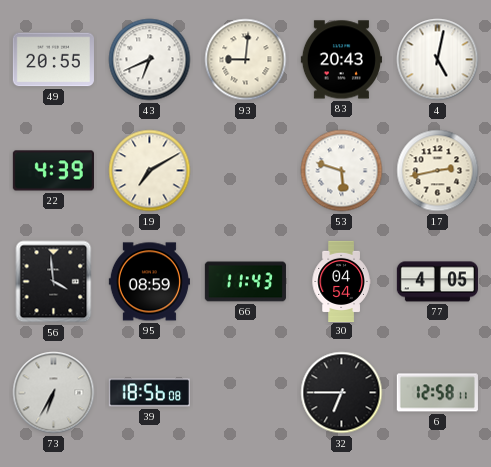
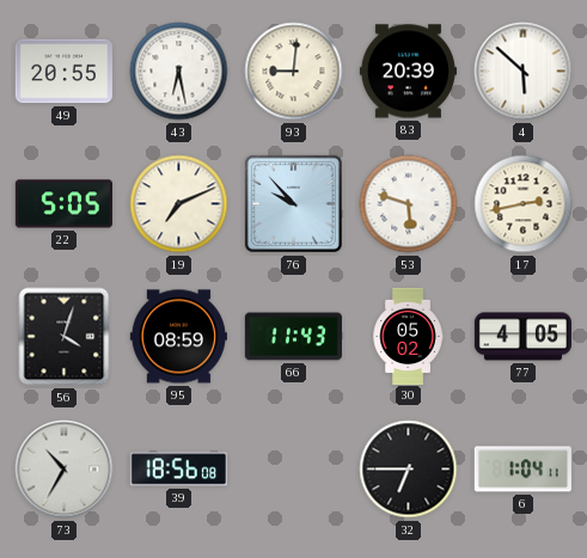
43: 6:41 -> 6:28
83: 20:43 -> 20:39
4: 5:02 -> 5:52
22: 4:39 -> 5:05
19: 7:10 -> 7:11
76: none -> 9:53
56: 3:59 -> 4:03
30: 04:54 -> 05:02
73: 6:35 -> 10:35
6: 12:58 -> 1:04
